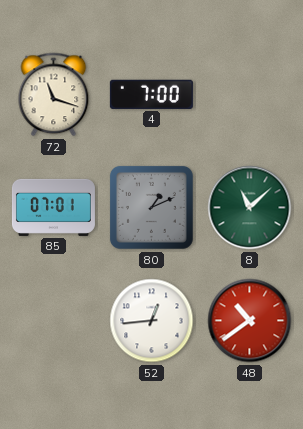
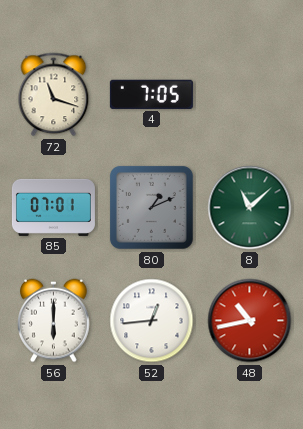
4: 7:00 -> 7:05
56: none -> 6:00
48: 10:39 -> 10:43
